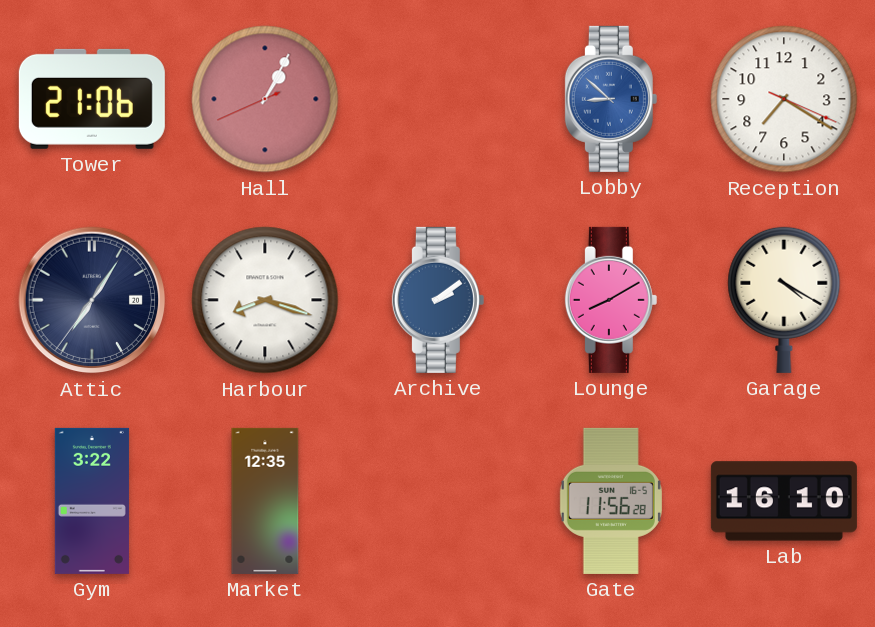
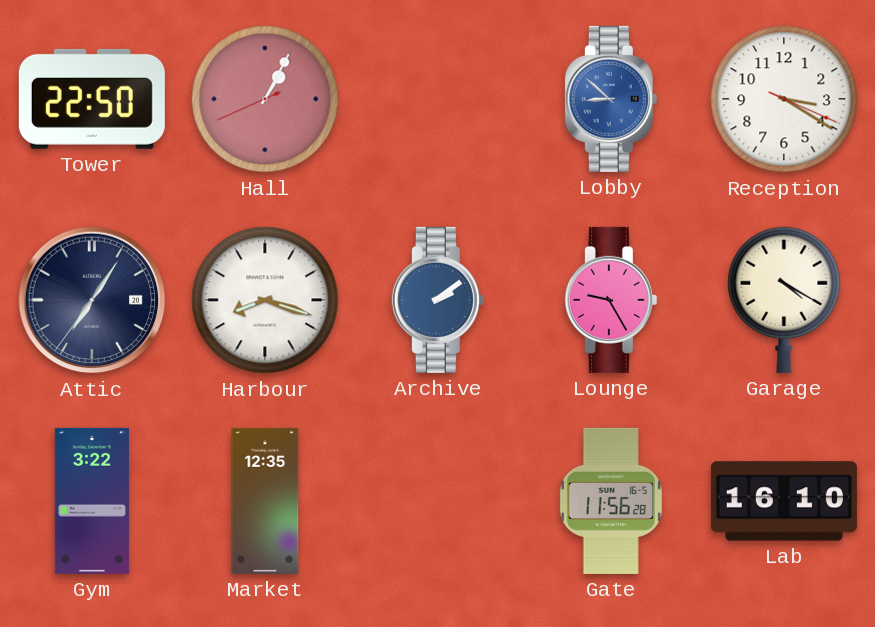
Tower: 21:06 -> 22:50
Reception: 7:20 -> 3:20
Lounge: 8:10 -> 9:25
